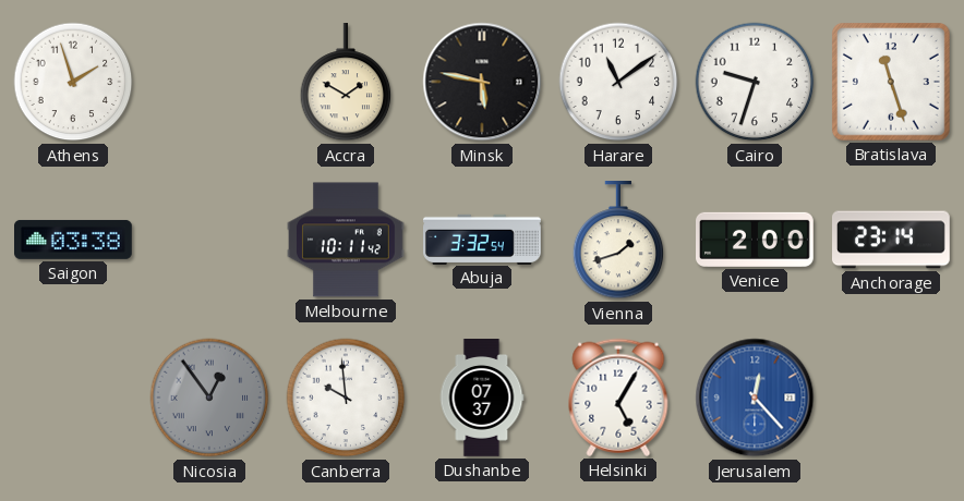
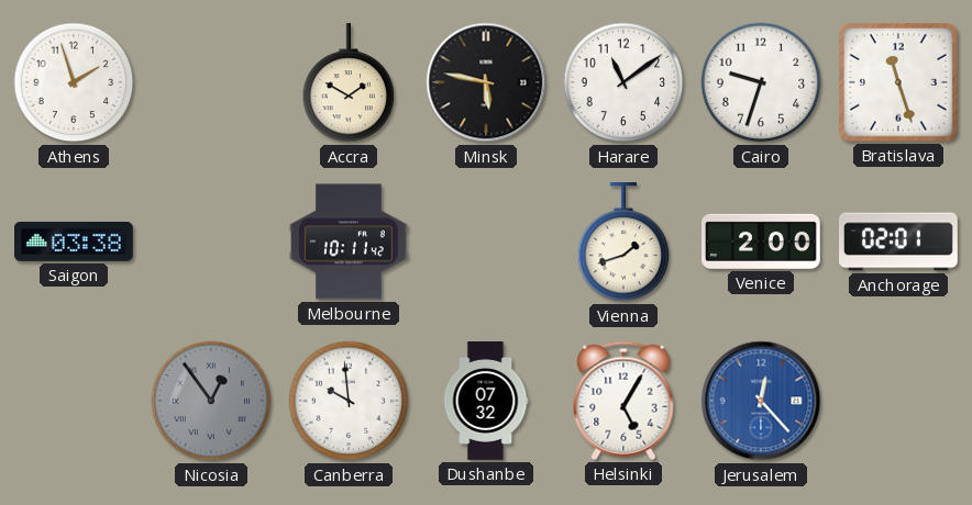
Abuja: 3:32 -> none
Anchorage: 23:14 -> 02:01
Dushanbe: 07:37 -> 07:32
